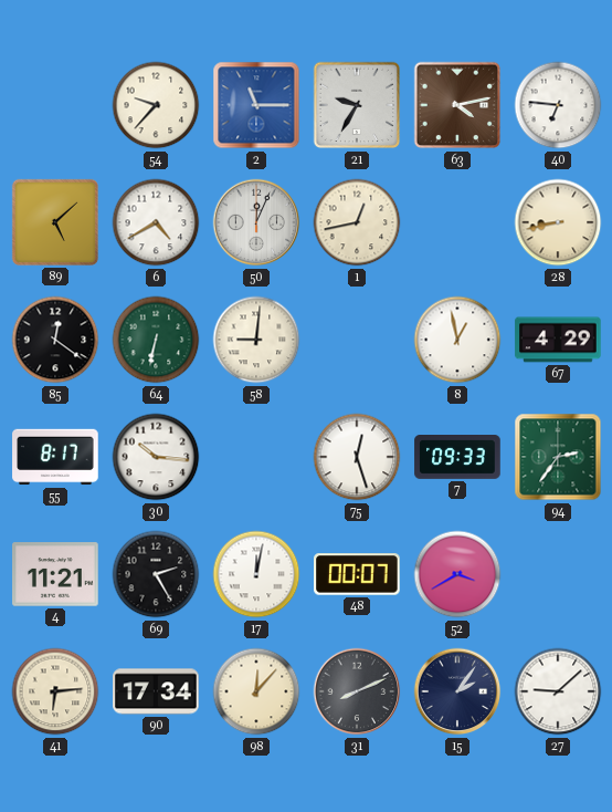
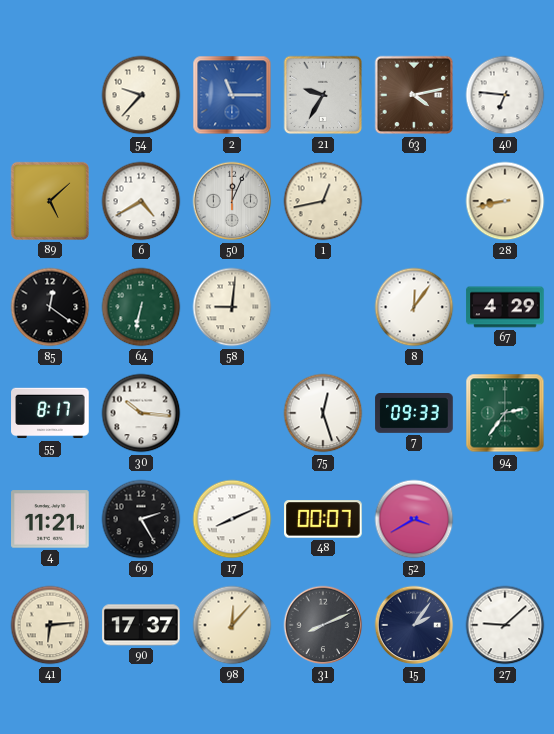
8: 12:58 -> 12:06
17: 12:02 -> 8:11
90: 17:34 -> 17:37
